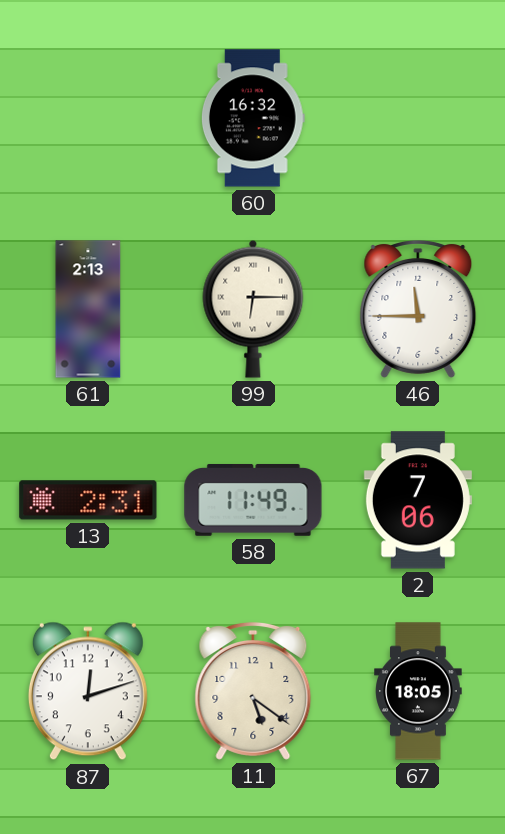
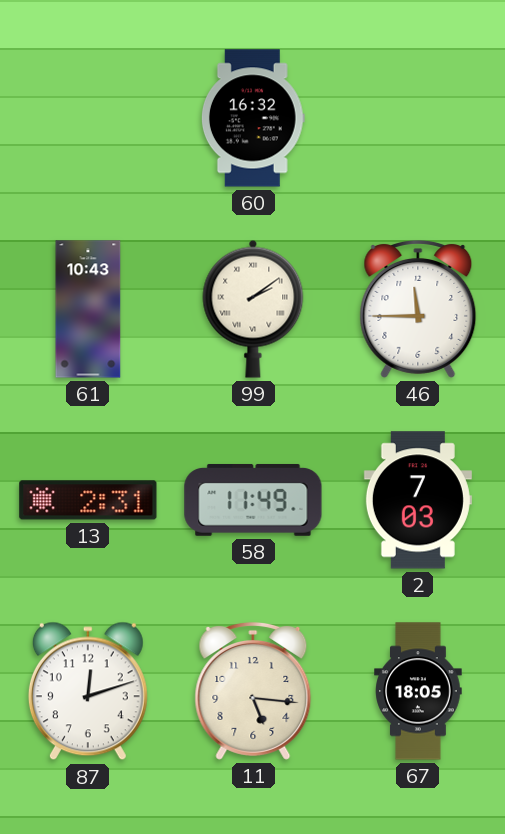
61: 2:13 -> 10:43
99: 6:15 -> 2:09
2: 7:06 -> 7:03
11: 5:21 -> 5:16
